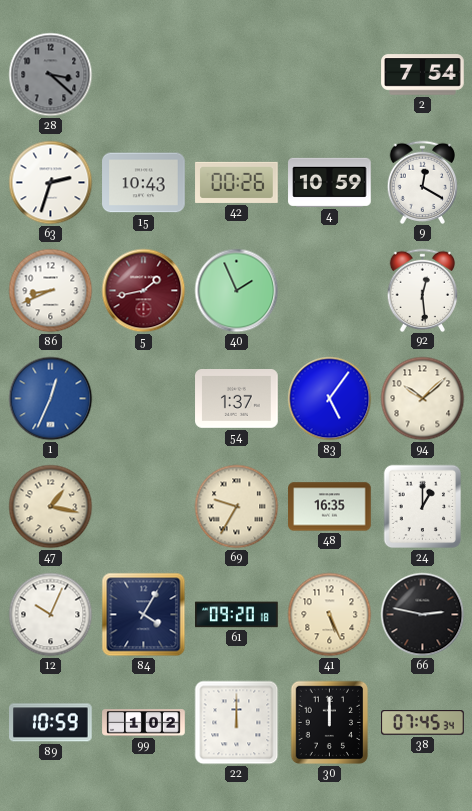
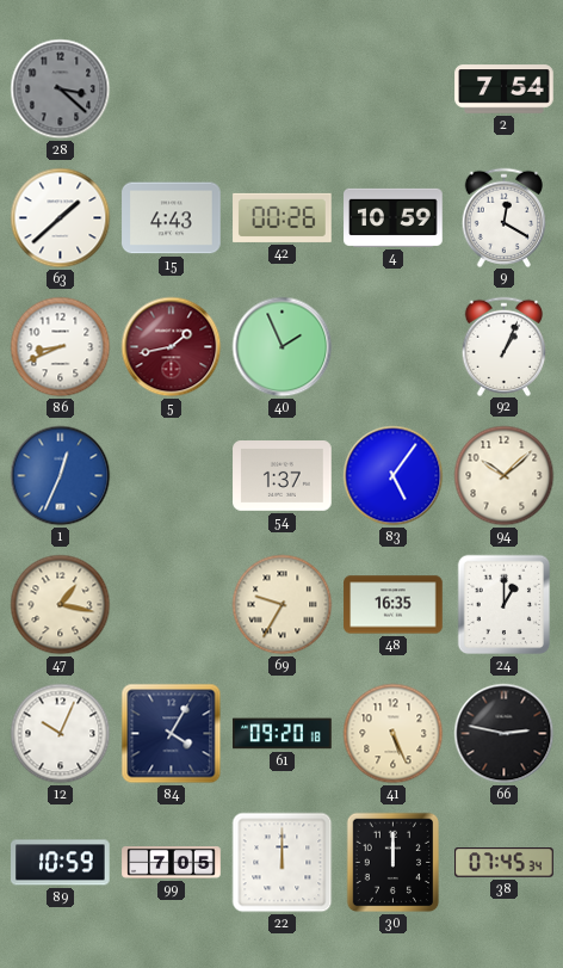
63: 2:33 -> 1:38
15: 10:43 -> 4:43
92: 12:29 -> 1:04
99: 1:02 -> 7:05
